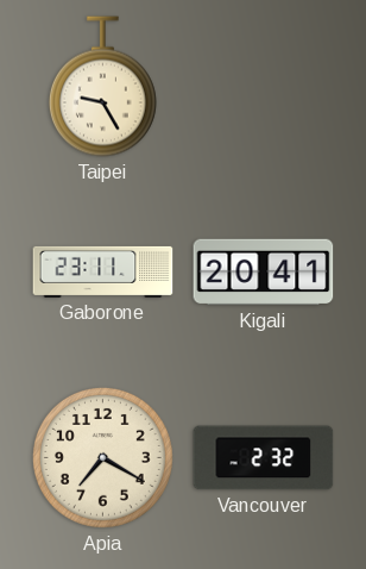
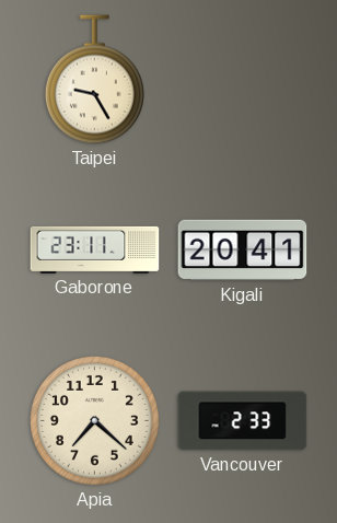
Apia: 7:20 -> 7:22
Vancouver: 2:32 -> 2:33
